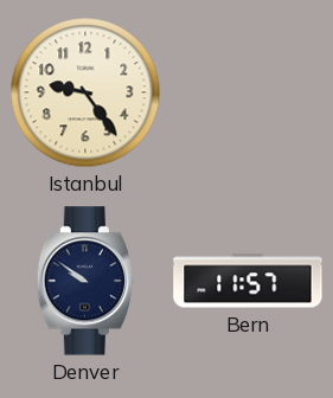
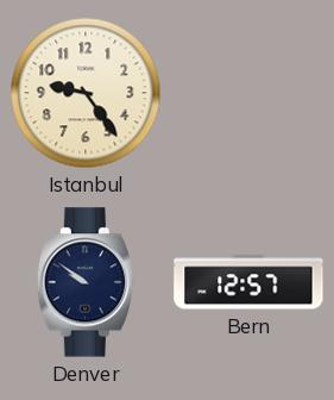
Bern: 11:57 -> 12:57
